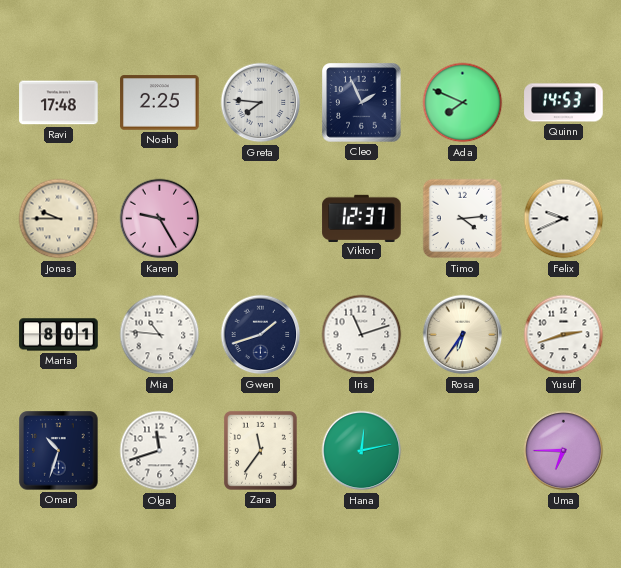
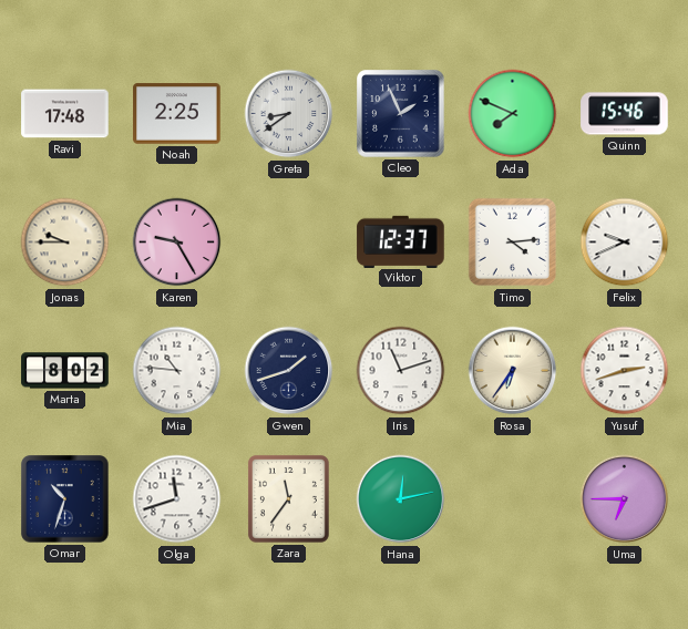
Greta: 7:46 -> 8:39
Quinn: 14:53 -> 15:46
Marta: 8:01 -> 8:02
